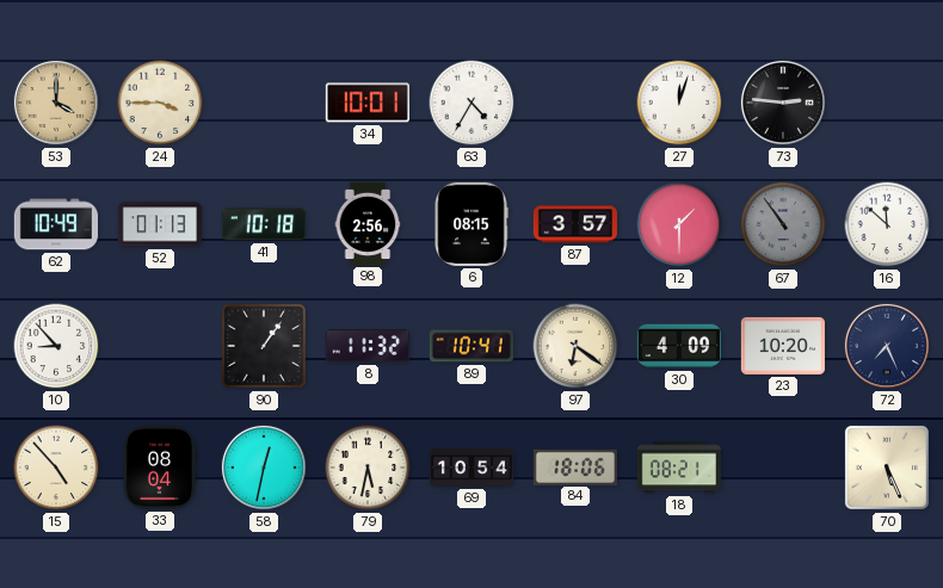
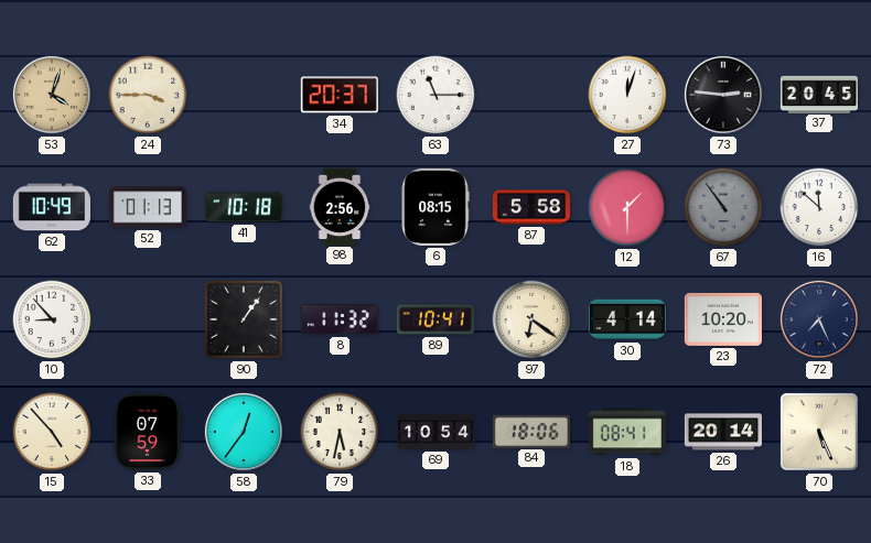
53: 4:00 -> 4:03
34: 10:01 -> 20:37
63: 4:35 -> 11:15
37: none -> 20:45
87: 3:57 -> 5:58
30: 4:09 -> 4:14
33: 08:04 -> 07:59
58: 12:32 -> 12:36
18: 08:21 -> 08:41
26: none -> 20:14
